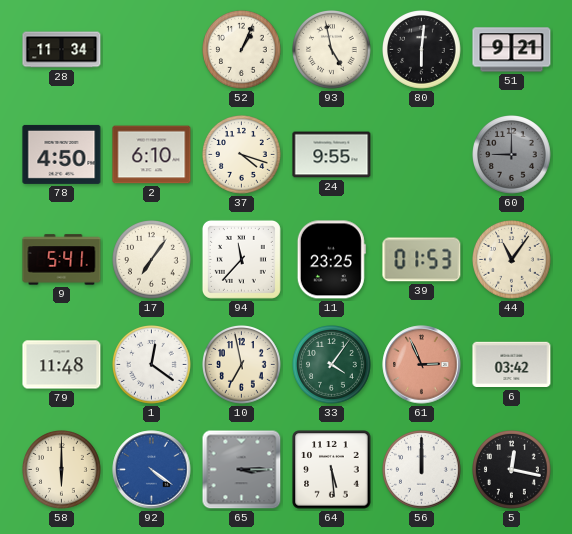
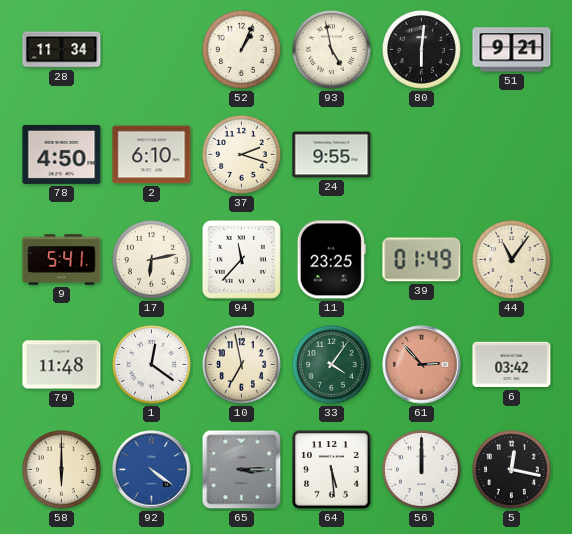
37: 4:18 -> 2:18
60: 9:00 -> none
17: 7:06 -> 6:13
39: 01:53 -> 01:49
61: 2:56 -> 2:53
